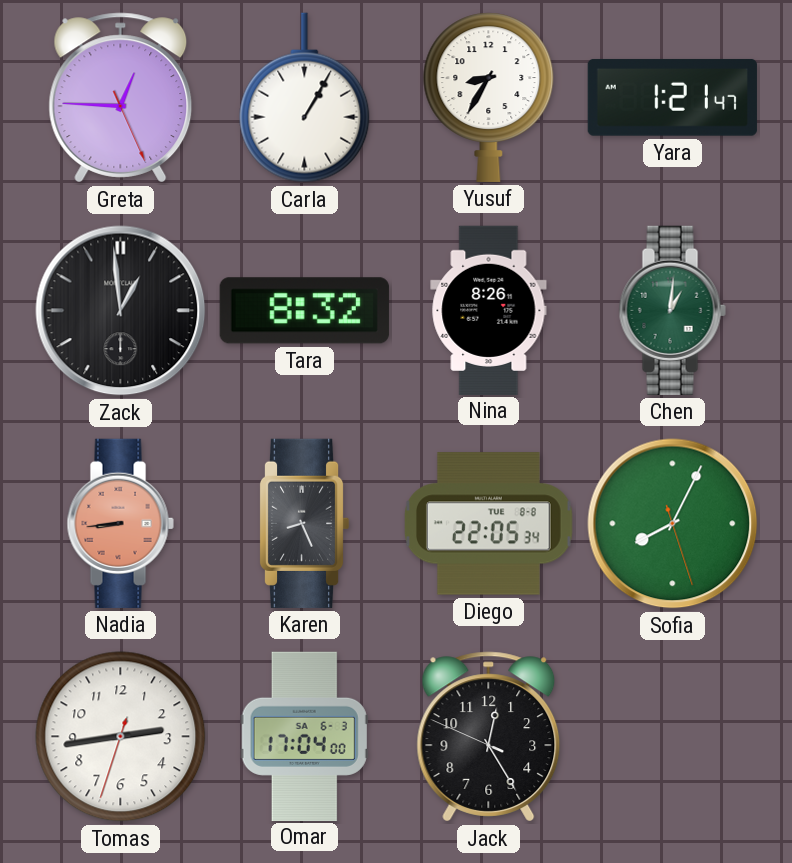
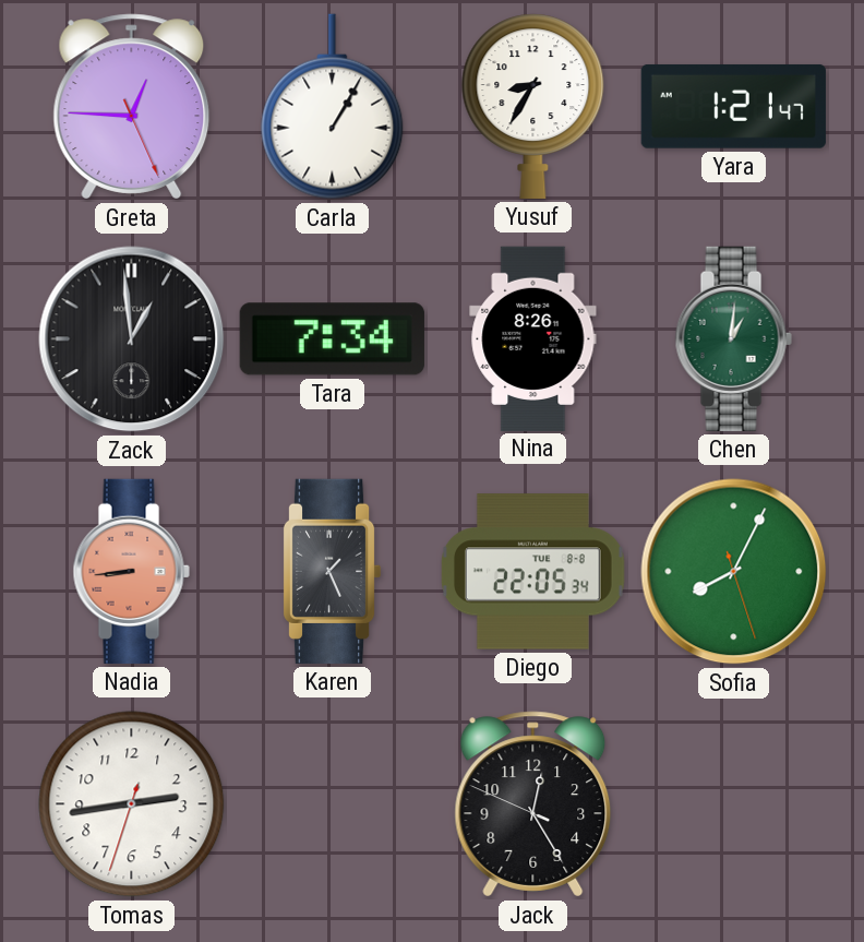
Tara: 8:32 -> 7:34
Karen: 8:26 -> 1:26
Omar: 17:04 -> none
